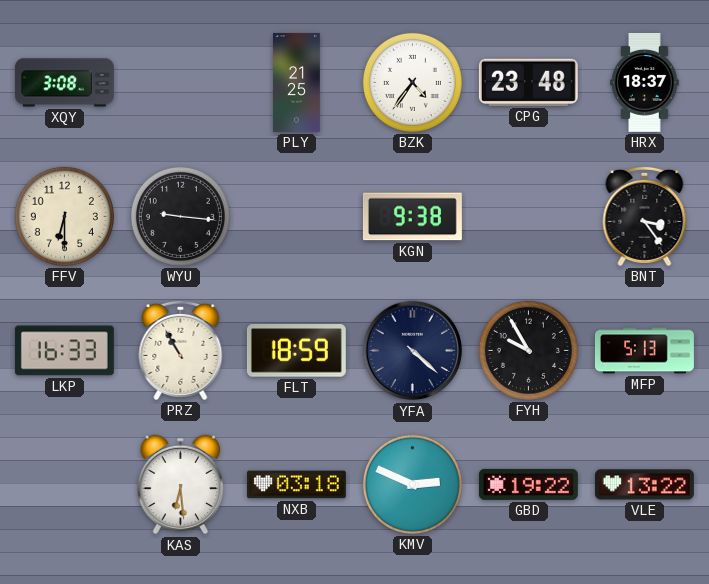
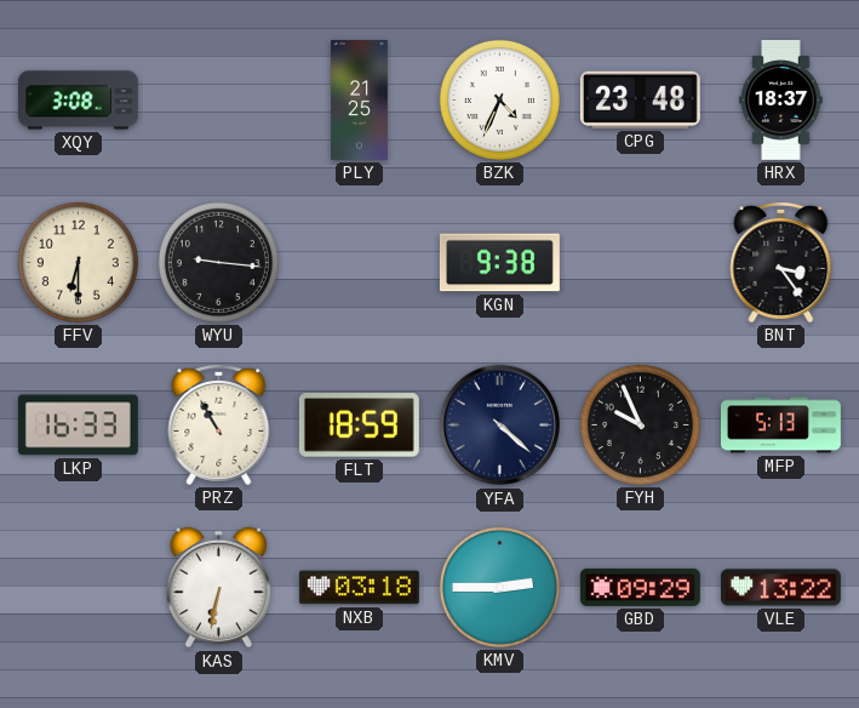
BZK: 4:36 -> 4:34
FYH: 9:55 -> 9:56
KAS: 6:29 -> 6:32
KMV: 2:49 -> 2:45
GBD: 19:22 -> 09:29
